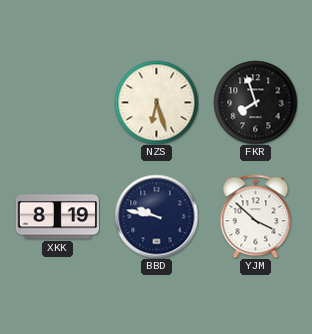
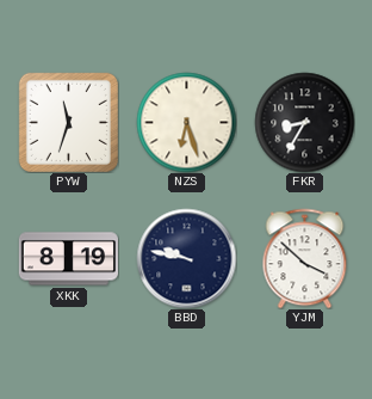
PYW: none -> 11:33
FKR: 7:57 -> 8:35
